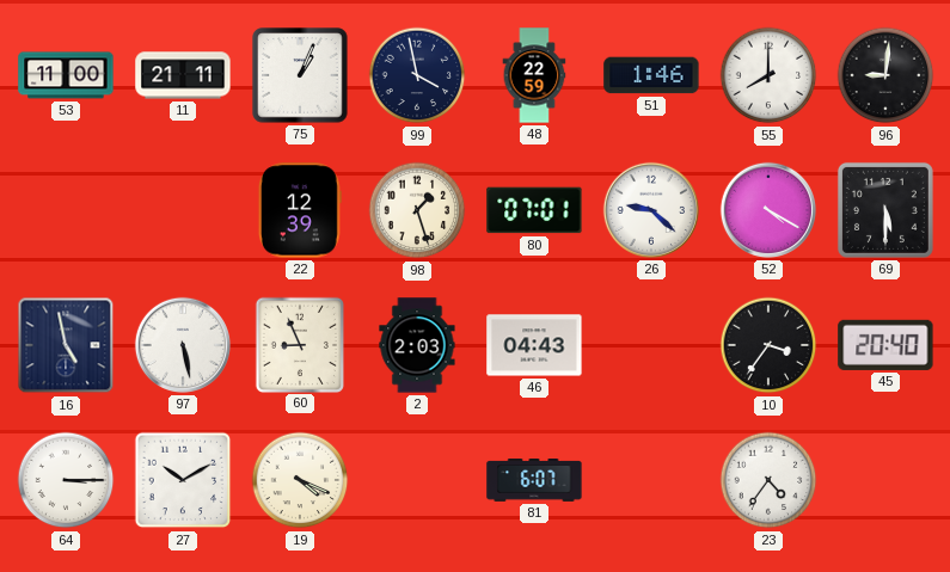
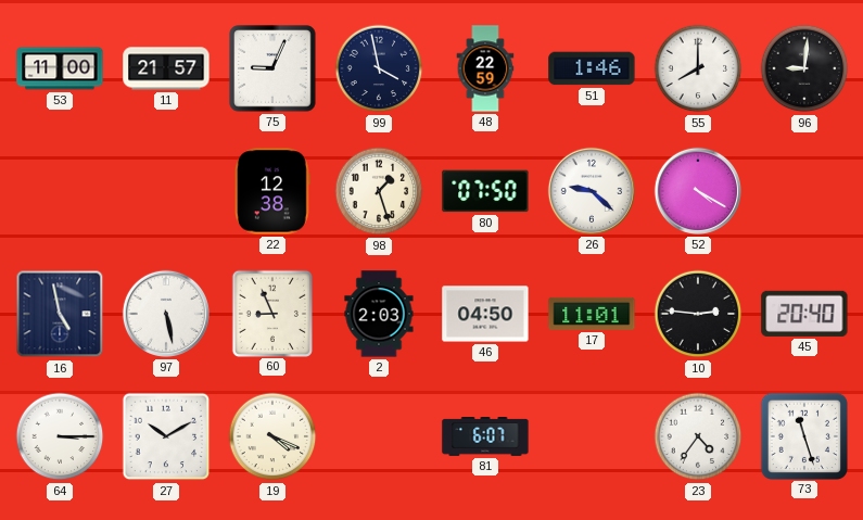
11: 21:11 -> 21:57
75: 1:04 -> 9:04
22: 12:39 -> 12:38
80: 07:01 -> 07:50
69: 5:30 -> none
46: 04:43 -> 04:50
17: none -> 11:01
10: 3:36 -> 2:46
73: none -> 11:27
